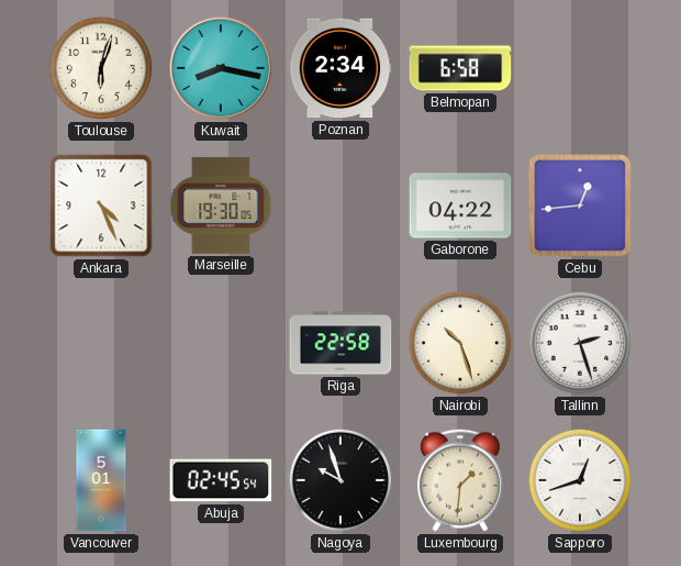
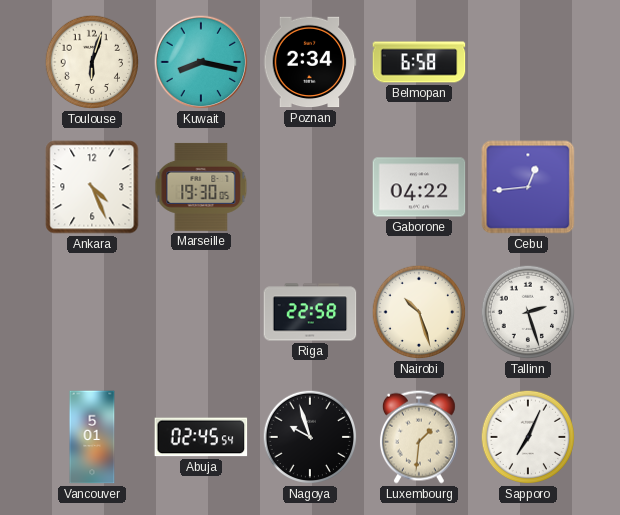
Sapporo: 12:42 -> 7:04
